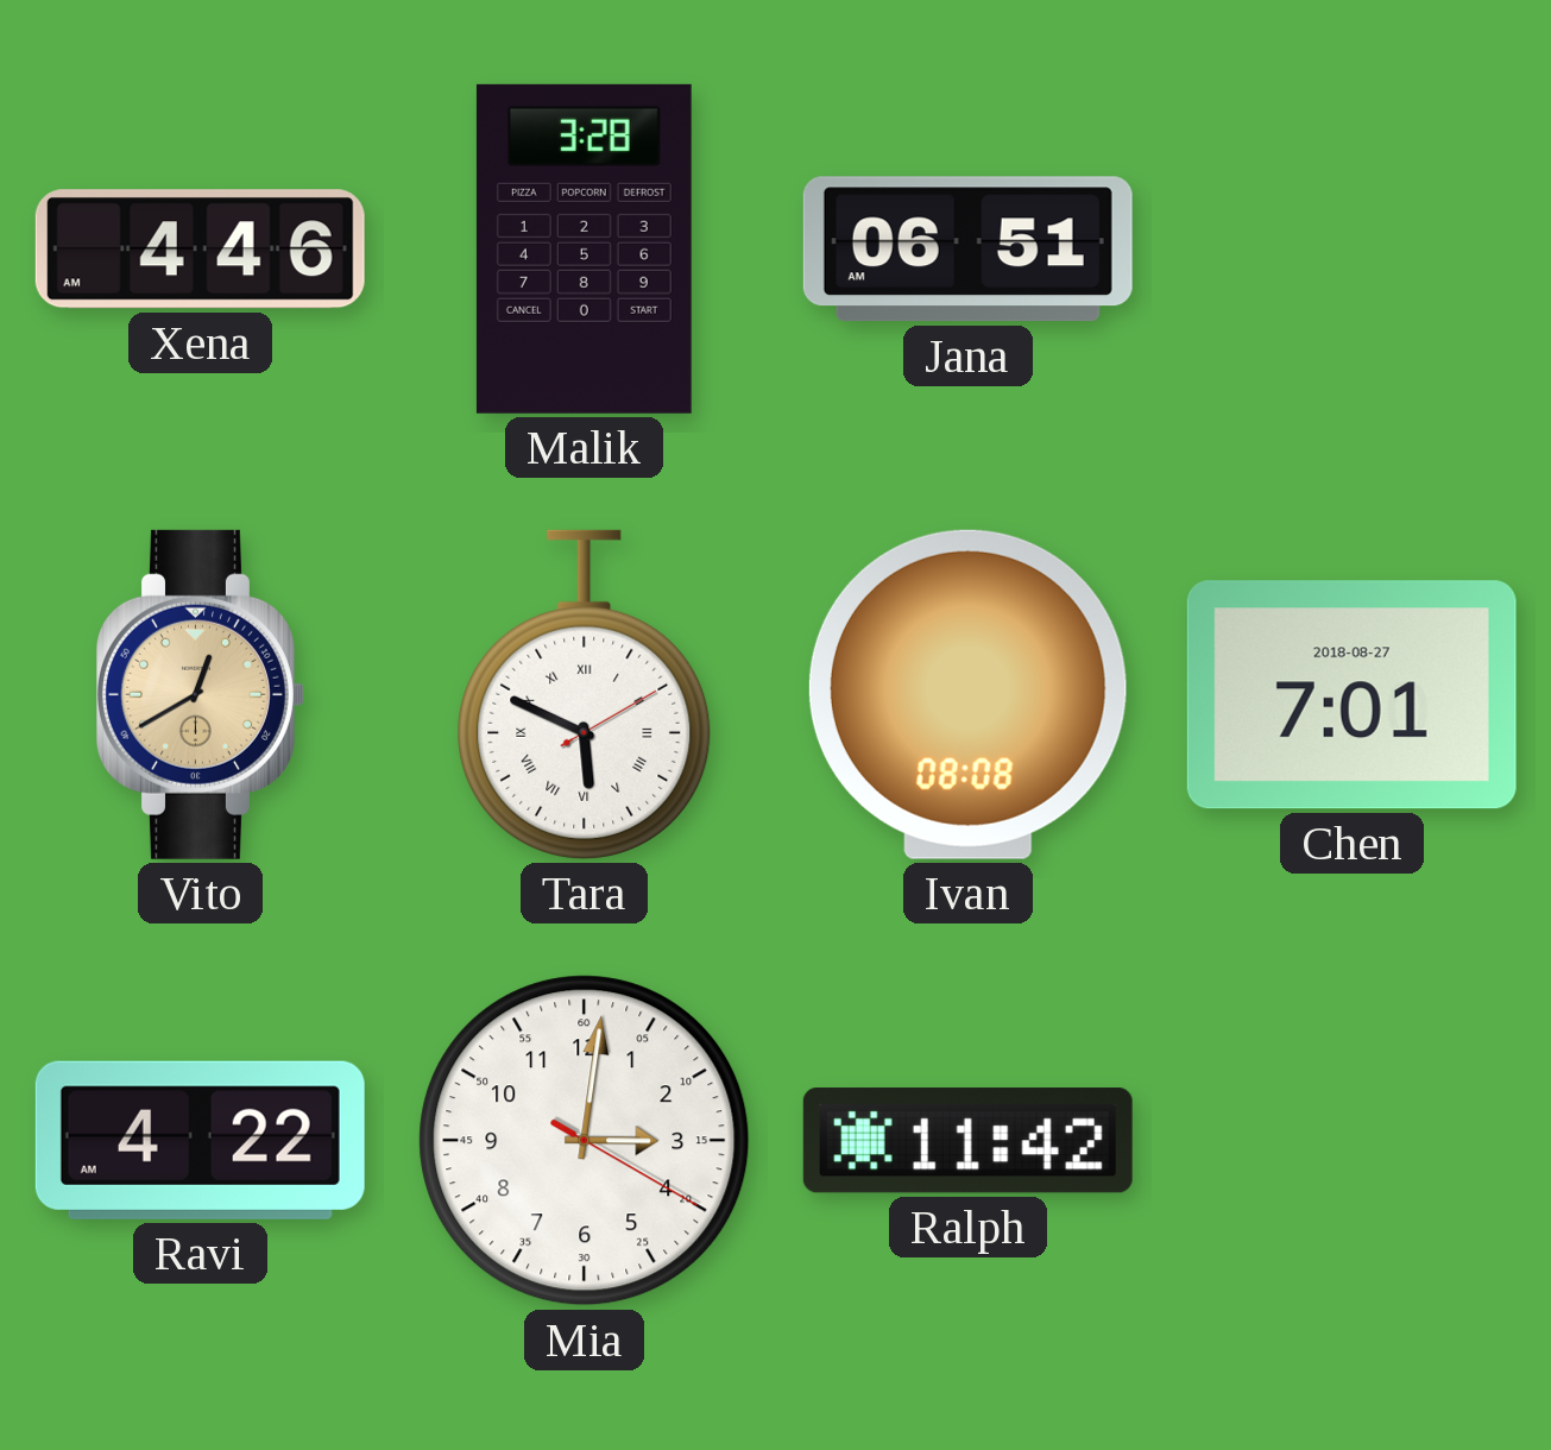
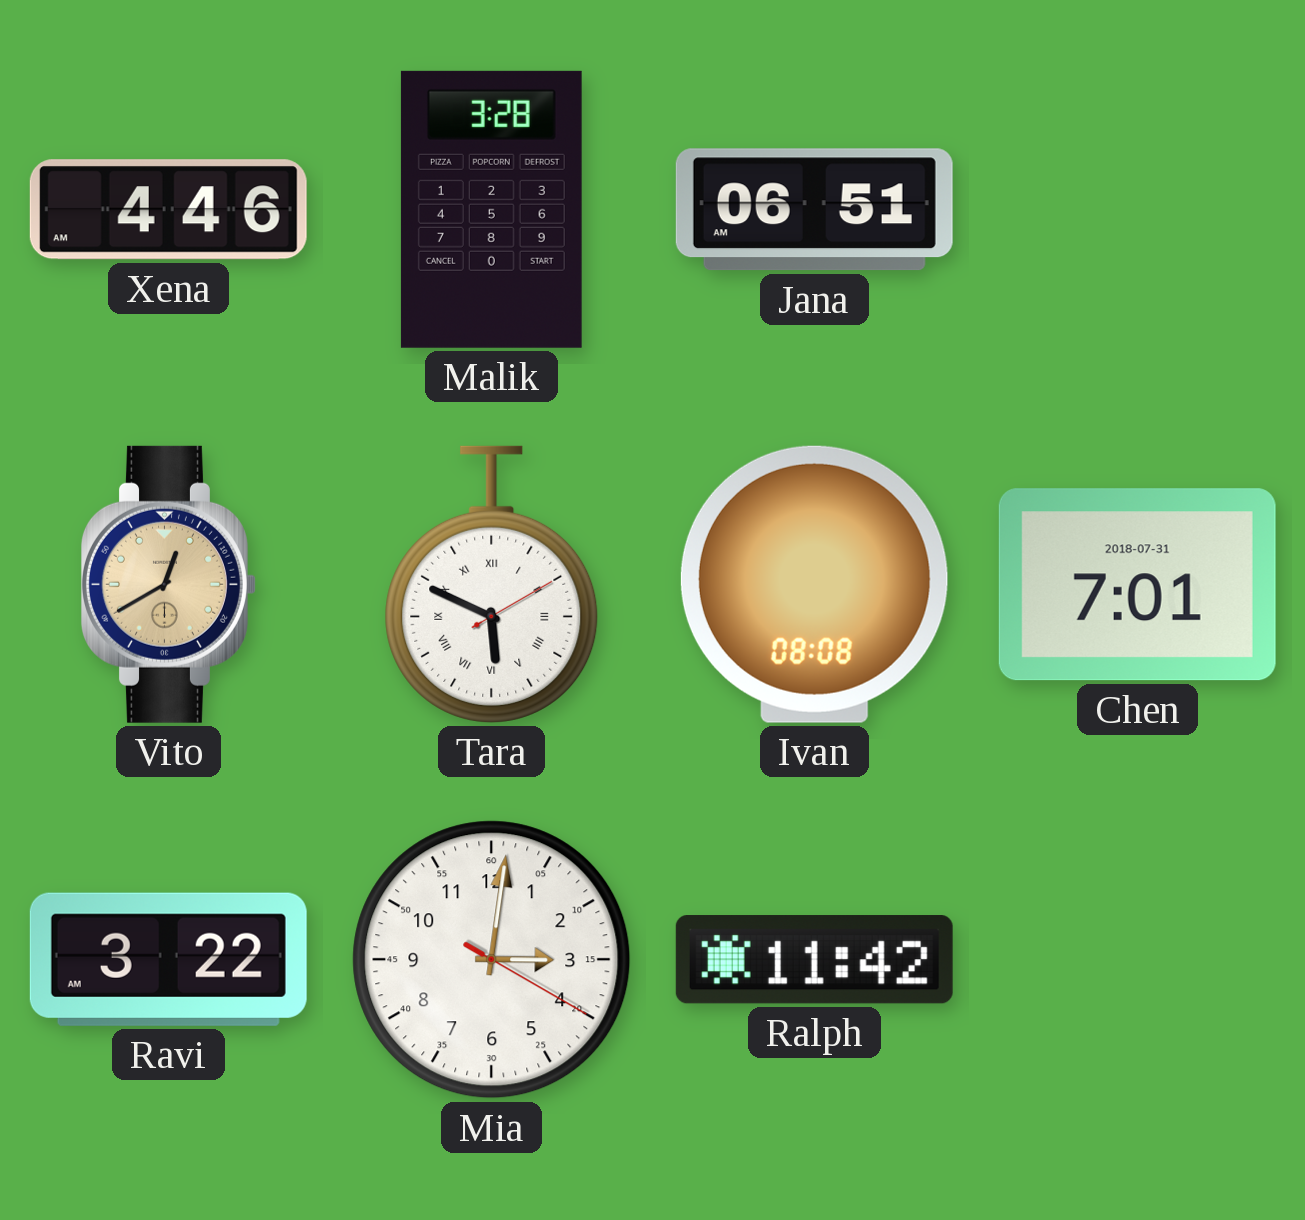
Chen date: 2018-08-27 -> 2018-07-31
Ravi: 4:22 -> 3:22
